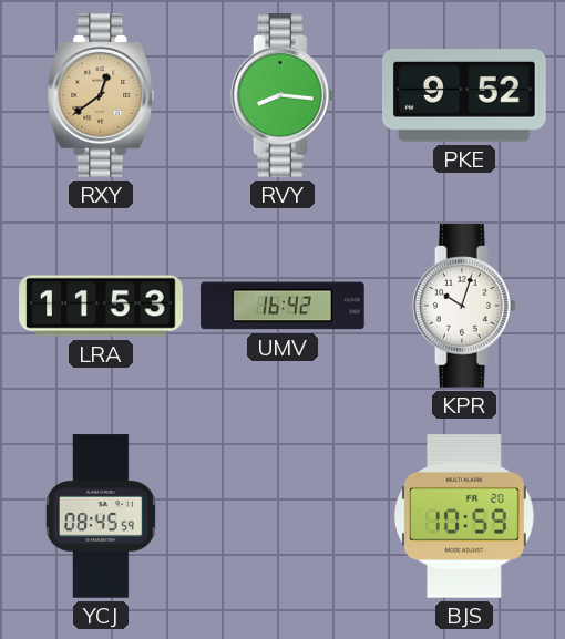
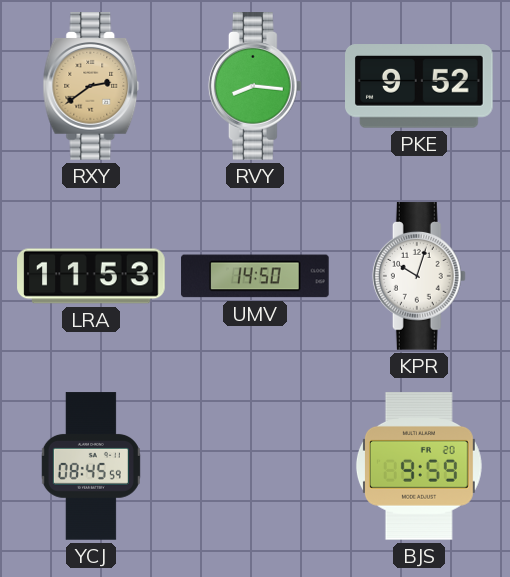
RXY: 12:39 -> 2:39
UMV: 16:42 -> 14:50
BJS: 10:59 -> 9:59
